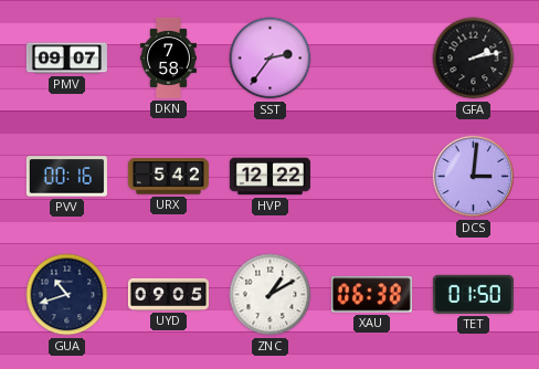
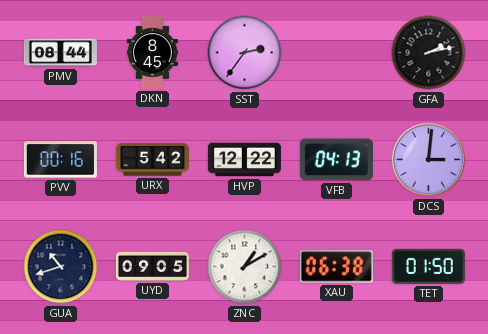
PMV: 09:07 -> 08:44
DKN: 7:58 -> 8:45
VFB: none -> 04:13
